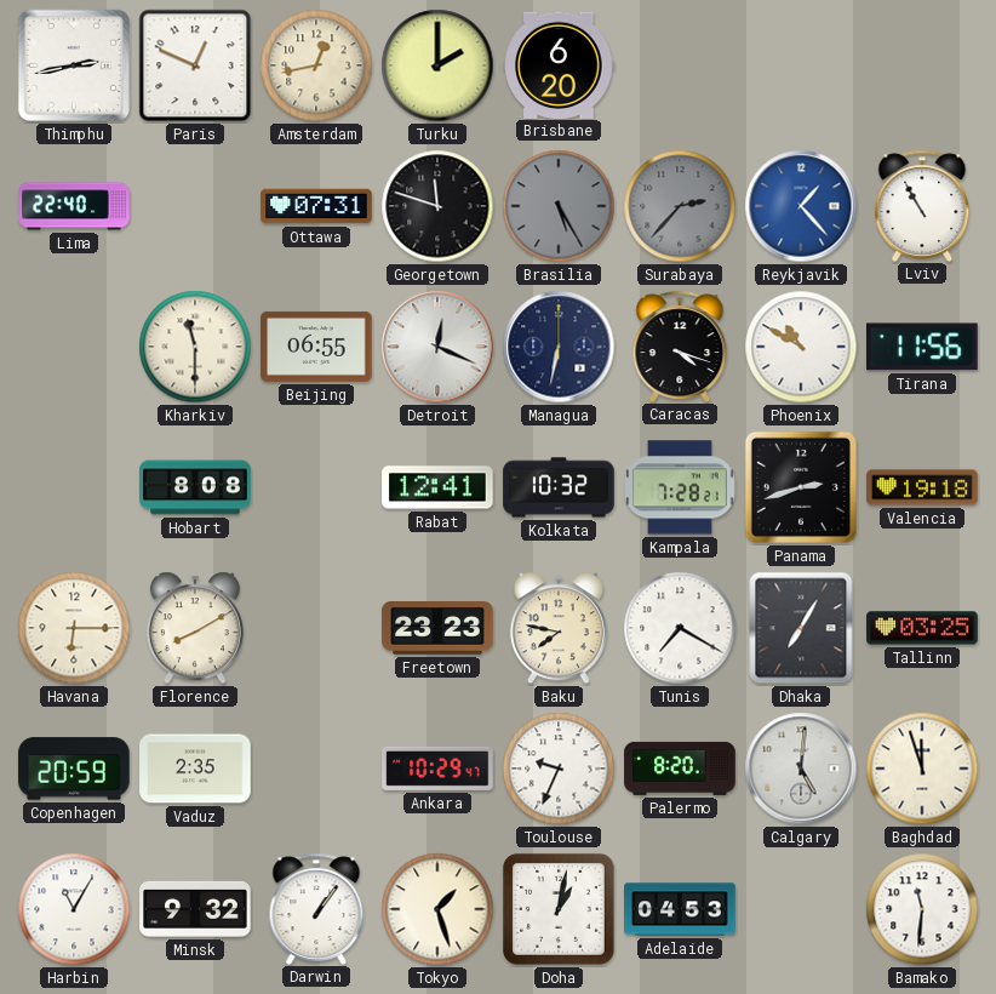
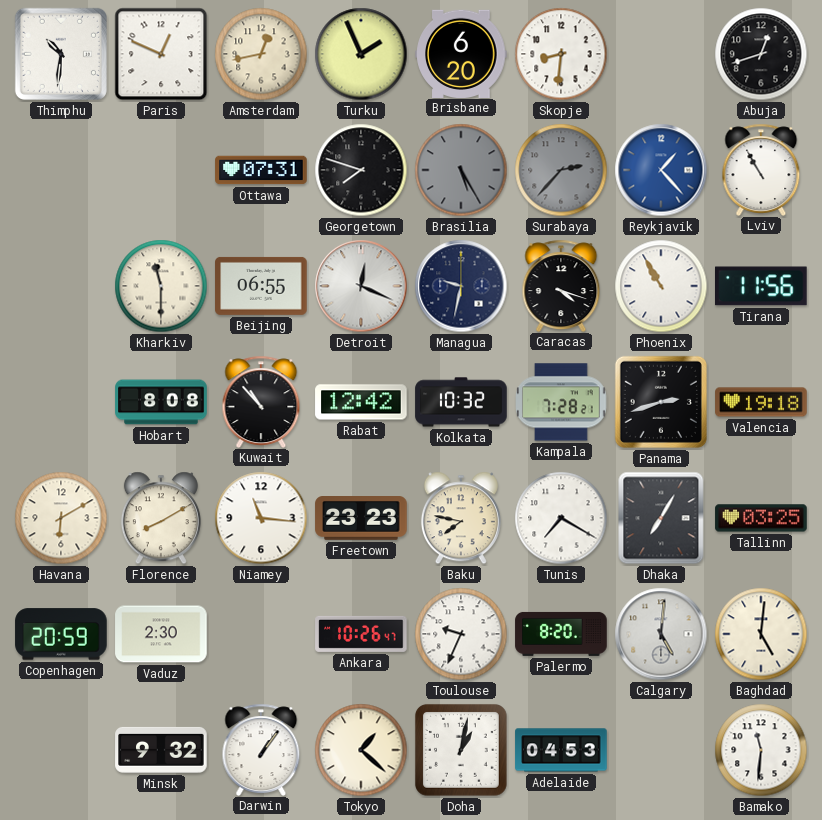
Thimphu: 2:43 -> 10:31
Turku: 2:00 -> 1:56
Skopje: none -> 8:31
Abuja: none -> 12:42
Lima: 22:40 -> none
Georgetown: 11:48 -> 7:48
Managua: 6:32 -> 9:32
Phoenix: 10:50 -> 10:55
Kuwait: none -> 10:53
Rabat: 12:41 -> 12:42
Havana: 6:15 -> 6:10
Niamey: none -> 11:16
Vaduz: 2:35 -> 2:30
Ankara: 10:29 -> 10:26
Baghdad: 11:57 -> 5:01
Harbin: 11:05 -> none
Tokyo: 1:27 -> 1:22
